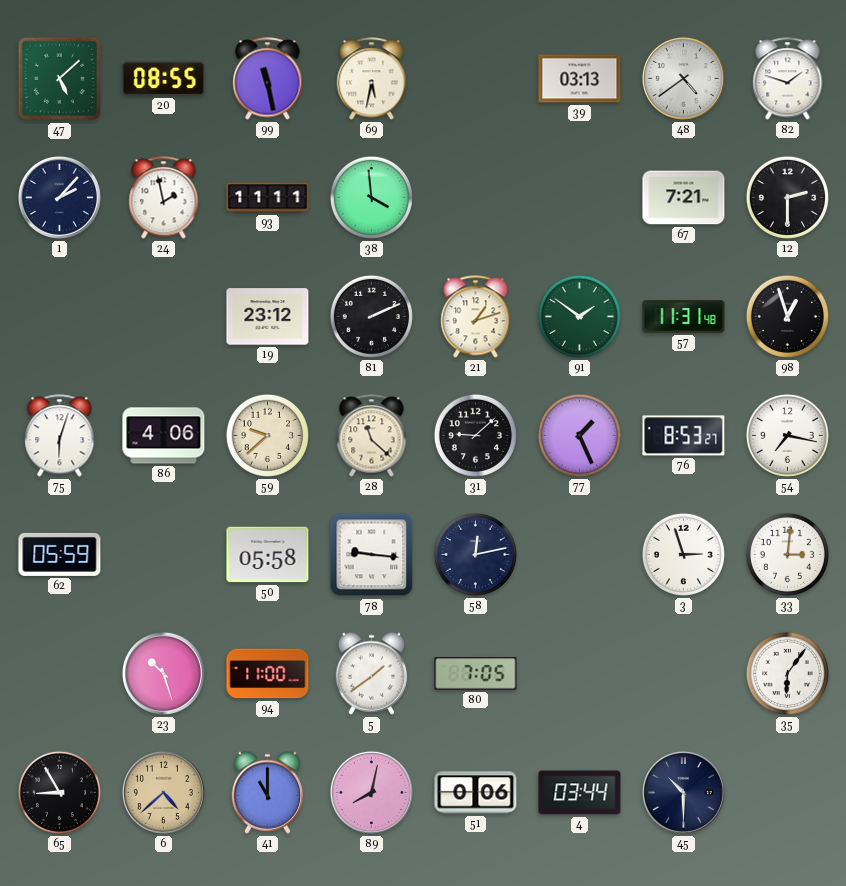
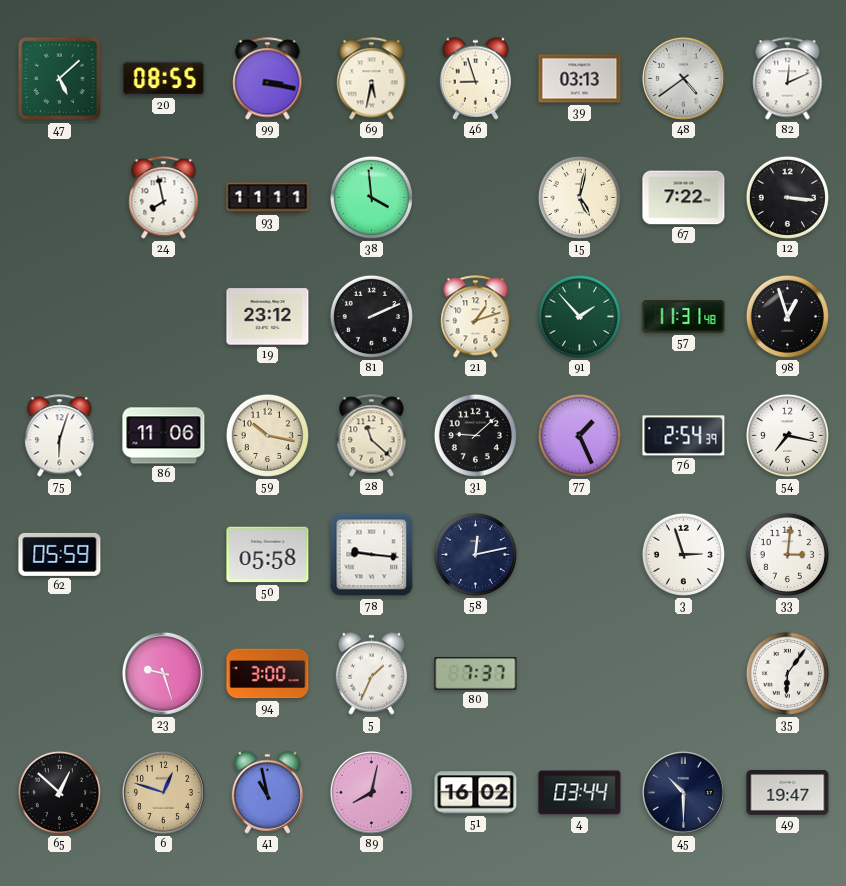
99: 11:28 -> 3:17
46: none -> 8:57
82: 1:48 -> 12:11
1: 2:07 -> none
24: 1:58 -> 7:58
15: none -> 5:02
67: 7:21 -> 7:22
12: 2:30 -> 3:16
91: 1:51 -> 1:53
86: 4:06 -> 11:06
59: 9:38 -> 10:17
76: 8:53 -> 2:54
23: 10:27 -> 9:27
94: 11:00 -> 3:00
5: 1:39 -> 1:34
80: 7:05 -> 7:37
65: 8:55 -> 12:52
6: 4:38 -> 12:48
41: 11:00 -> 10:58
51: 0:06 -> 16:02
49: none -> 19:47
